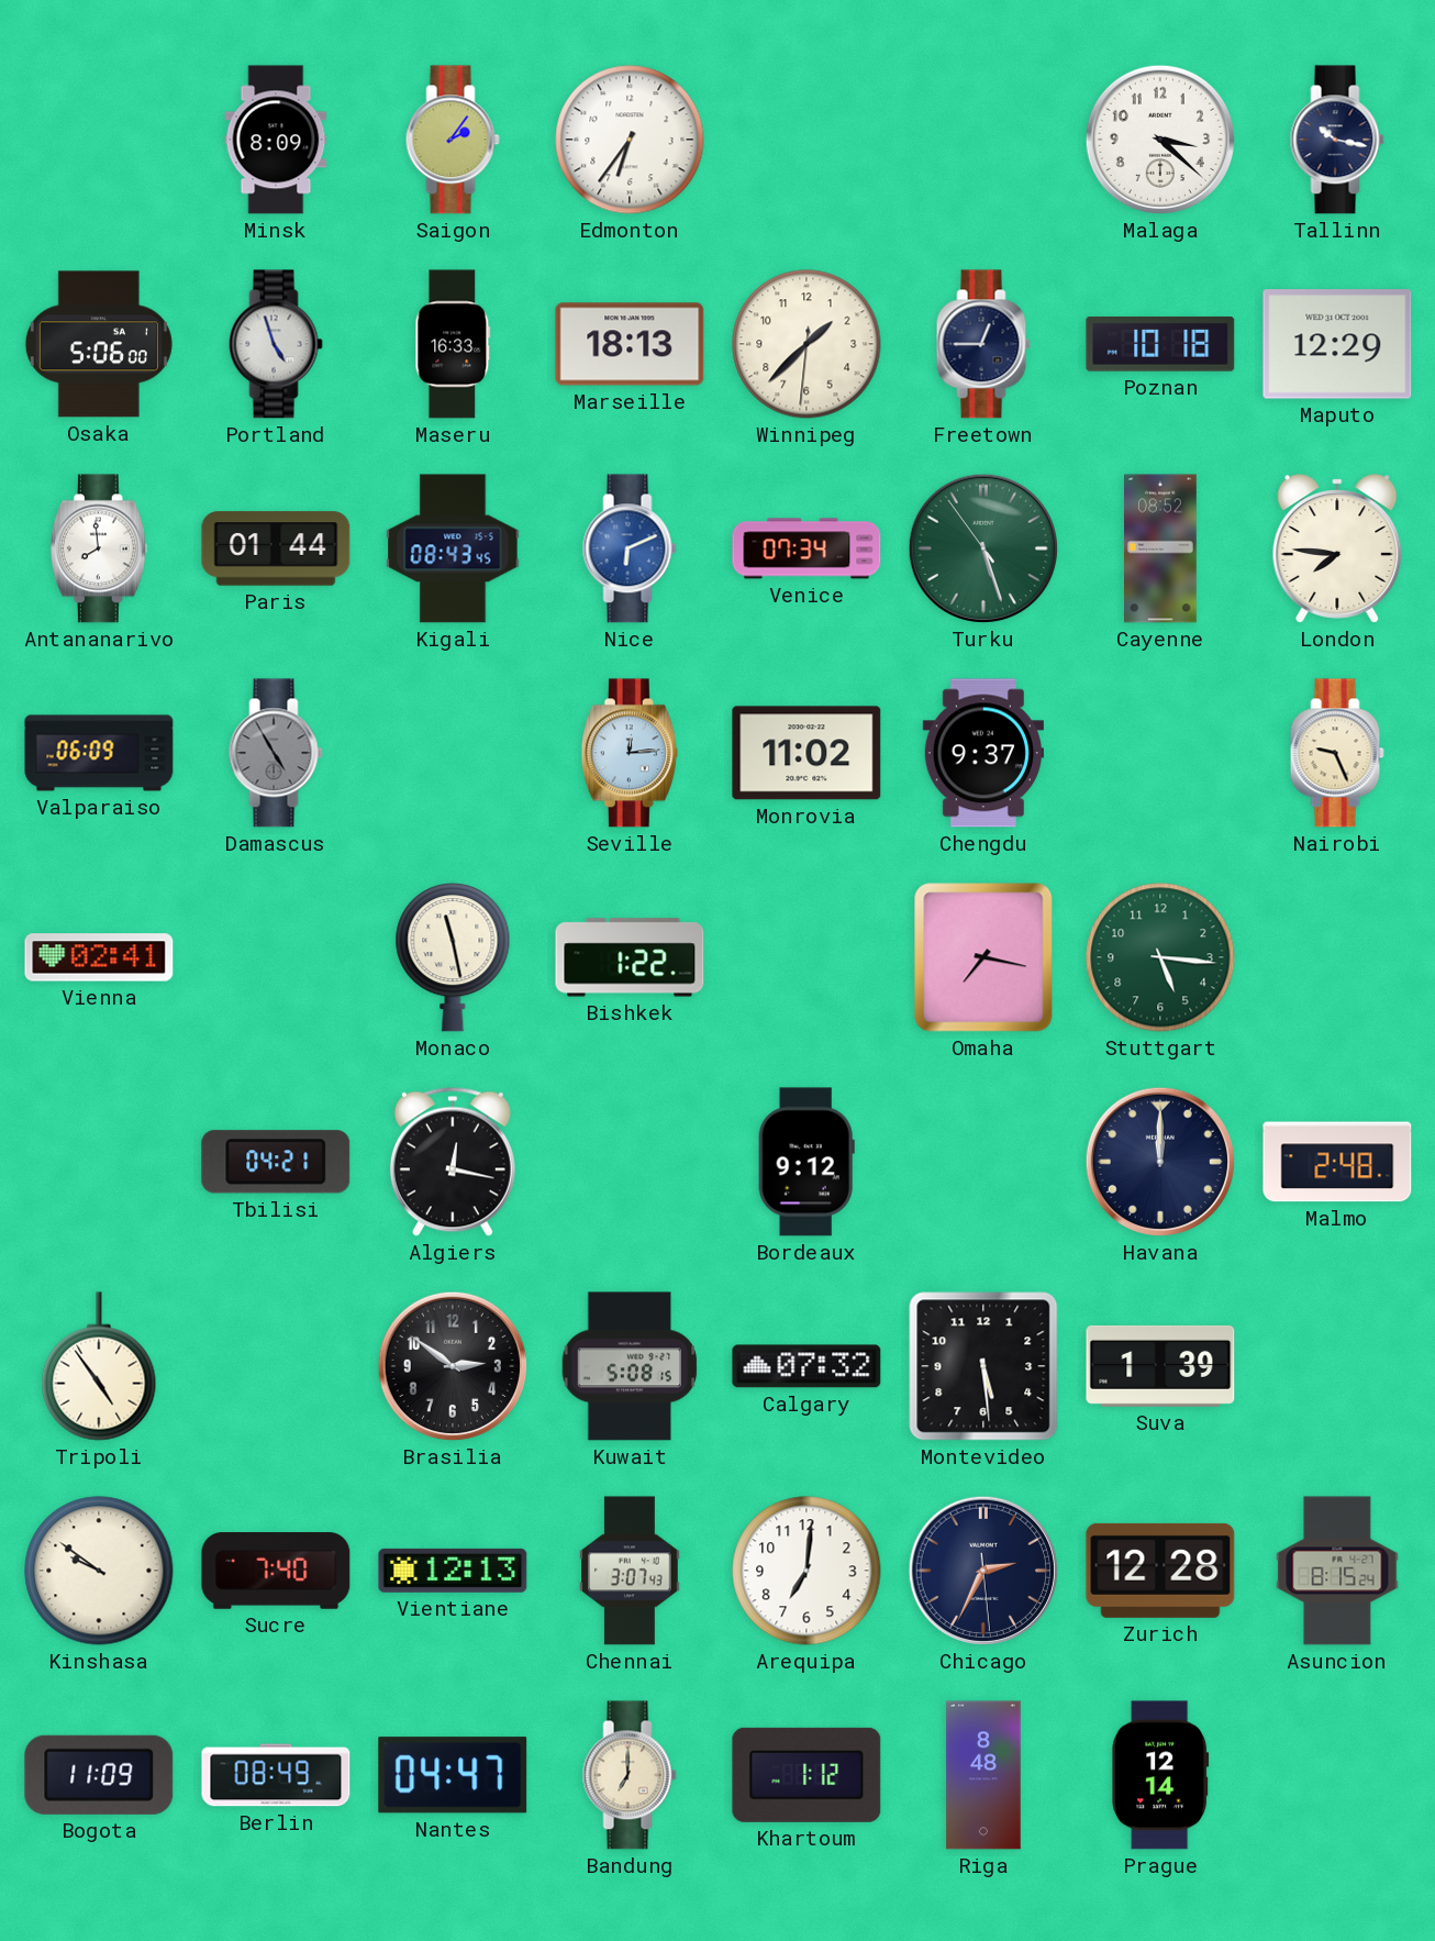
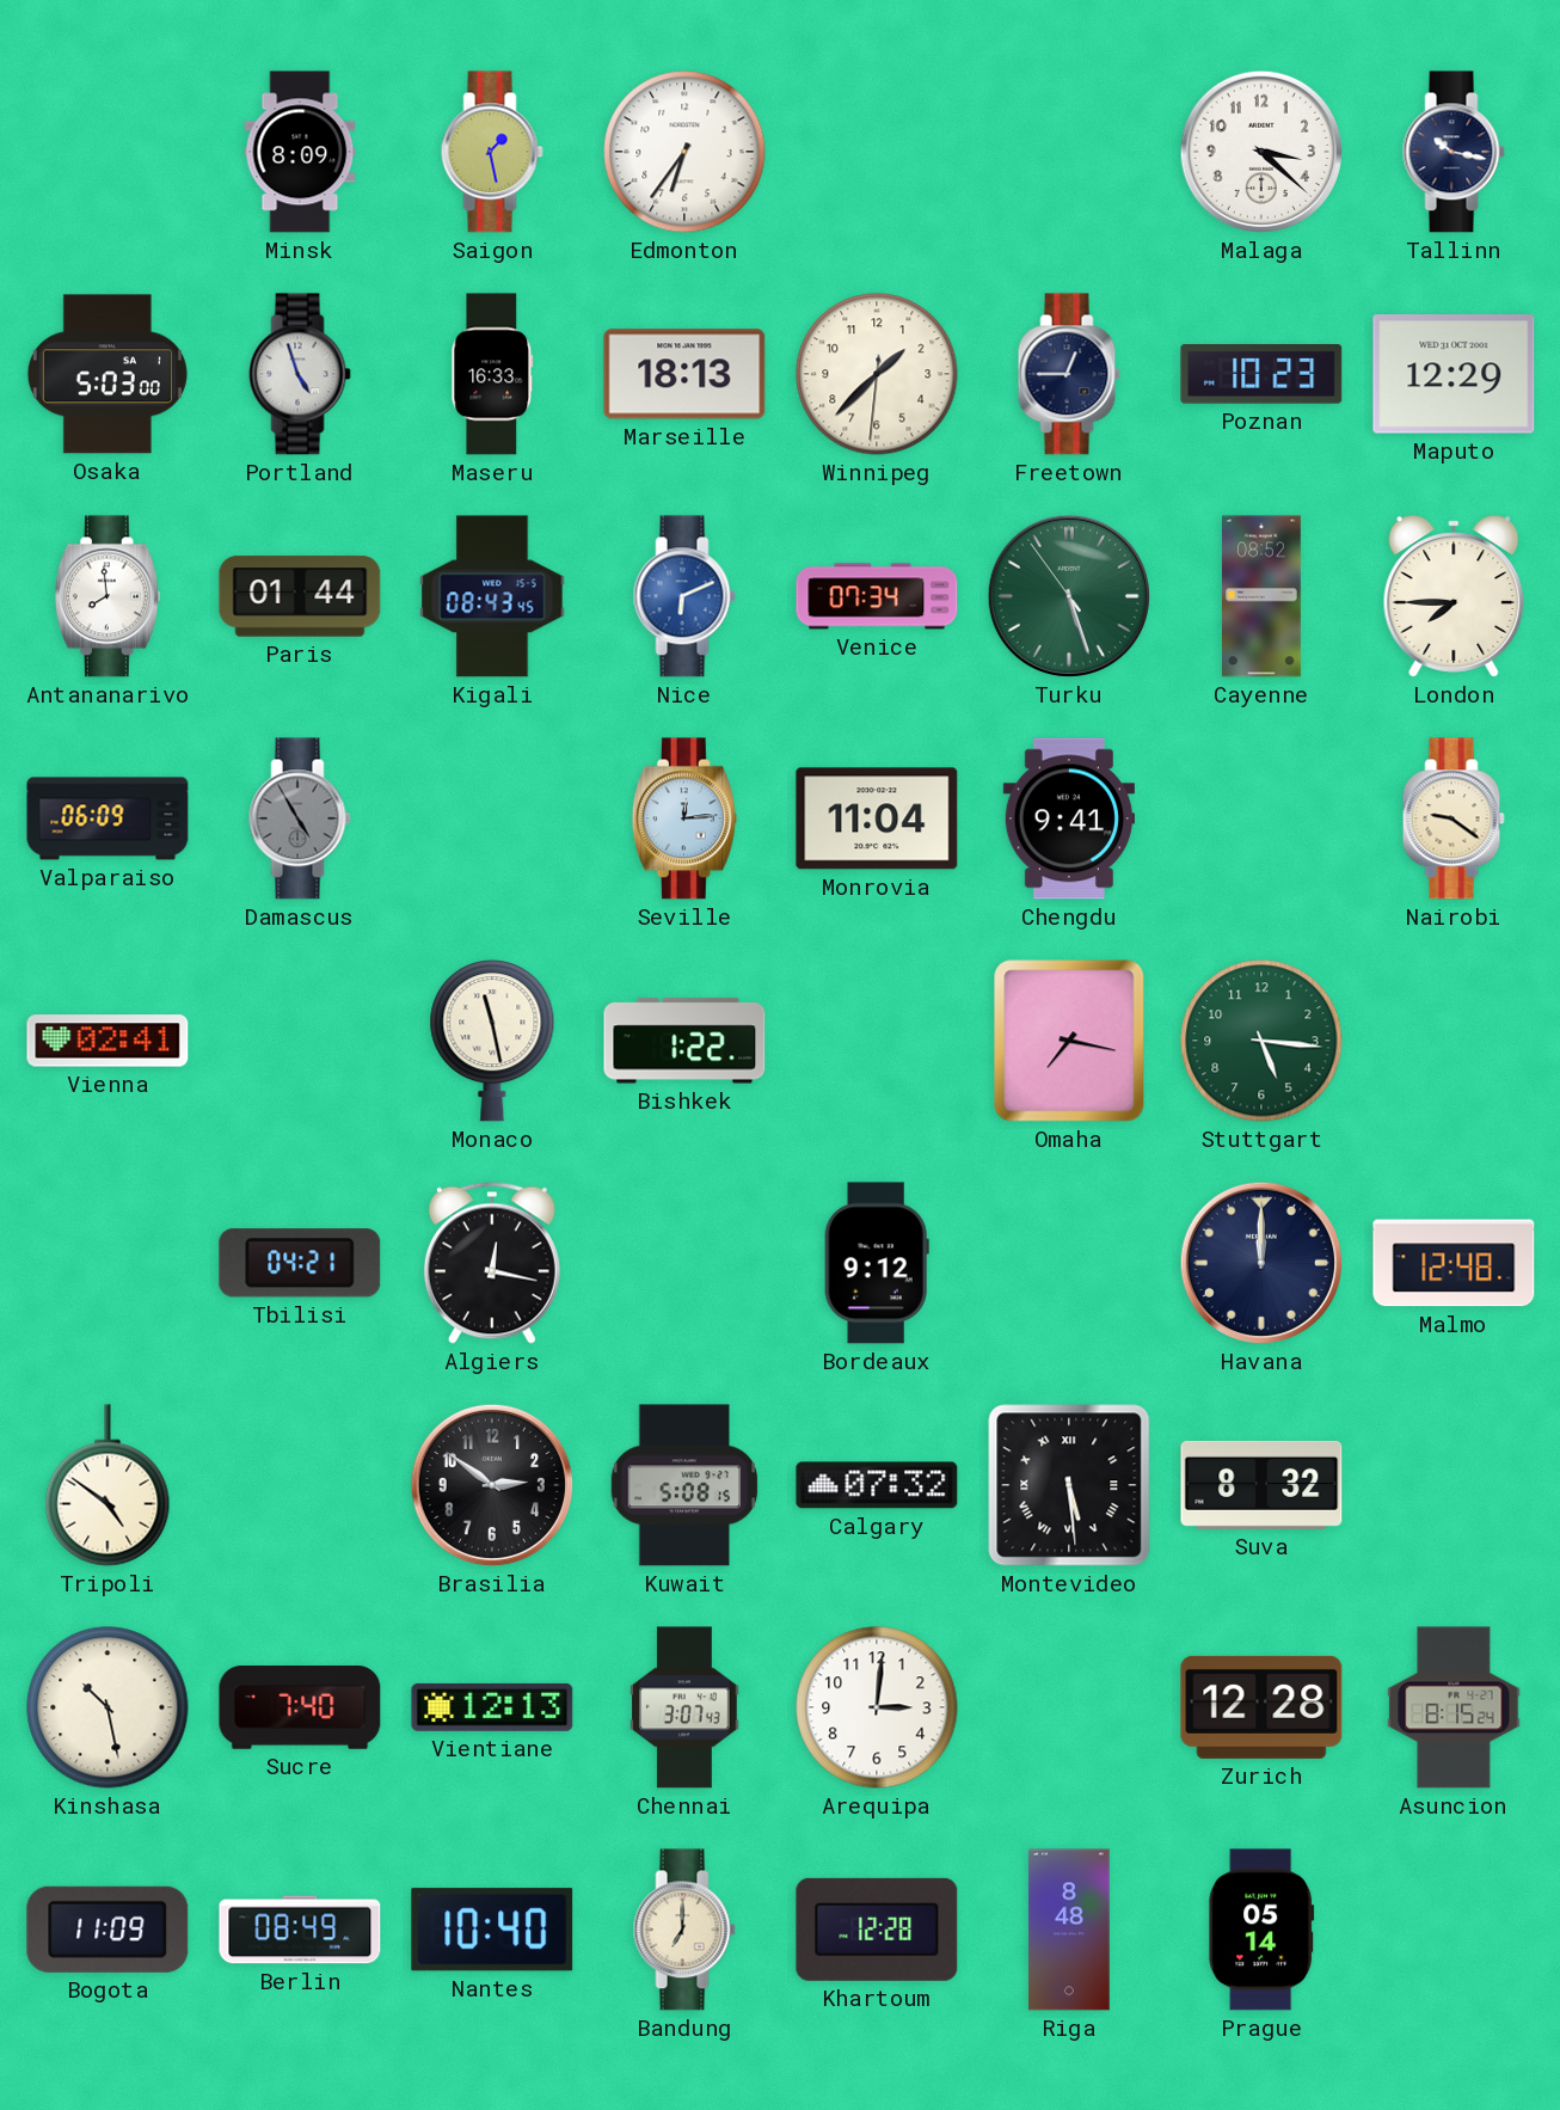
Saigon: 2:06 -> 1:28
Osaka: 5:06 -> 5:03
Poznan: 10:18 -> 10:23
London: 7:46 -> 7:45
Monrovia: 11:02 -> 11:04
Chengdu: 9:37 -> 9:41
Nairobi: 9:26 -> 9:21
Malmo: 2:48 -> 12:48
Tripoli: 4:54 -> 4:51
Montevideo numerals: Arabic -> Roman
Suva: 1:39 -> 8:32
Kinshasa: 9:51 -> 10:28
Arequipa: 7:01 -> 3:01
Chicago: 2:34 -> none
Nantes: 04:47 -> 10:40
Khartoum: 1:12 -> 12:28
Prague: 12:14 -> 05:14
